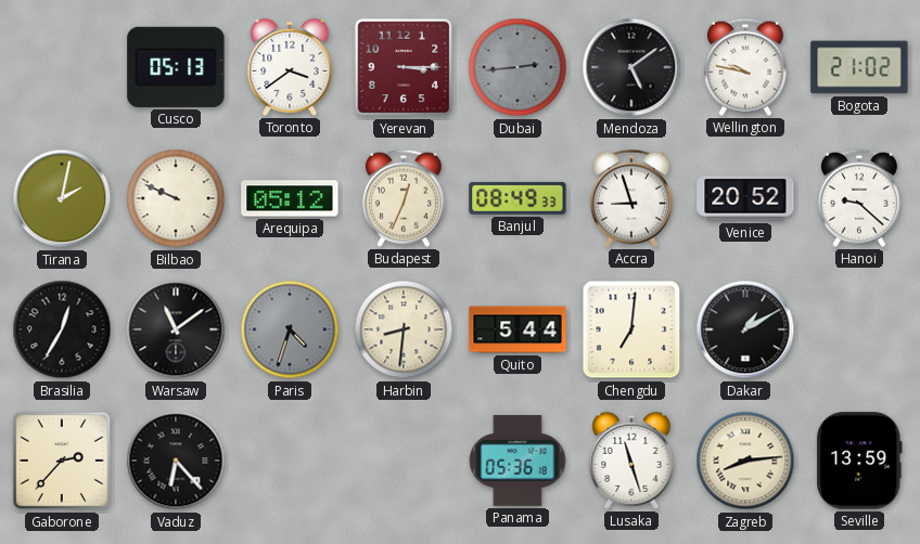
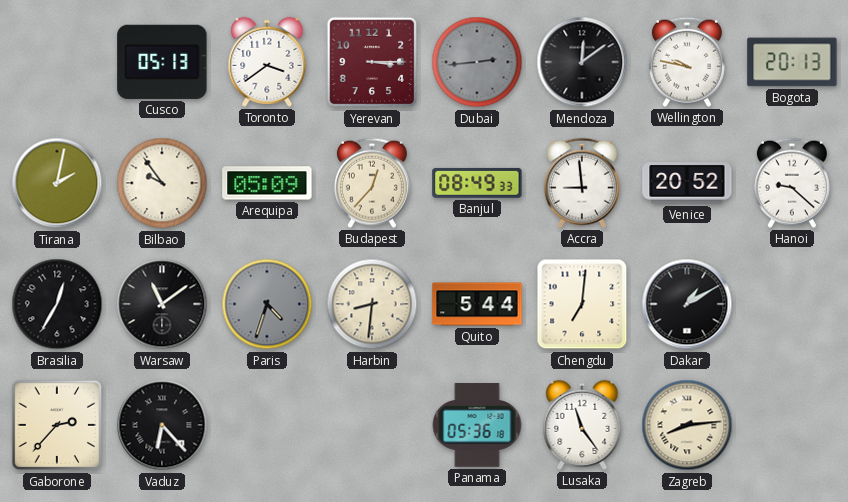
Mendoza: 5:09 -> 12:09
Bogota: 21:02 -> 20:13
Bilbao: 9:49 -> 9:54
Arequipa: 05:12 -> 05:09
Budapest: 12:34 -> 12:37
Accra: 8:57 -> 8:59
Lusaka: 11:27 -> 11:24
Seville: 13:59 -> none
